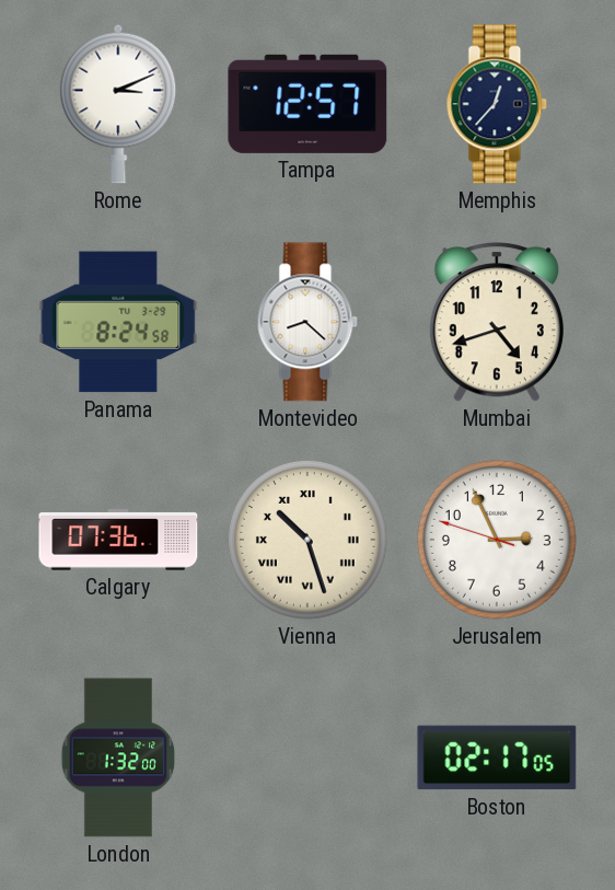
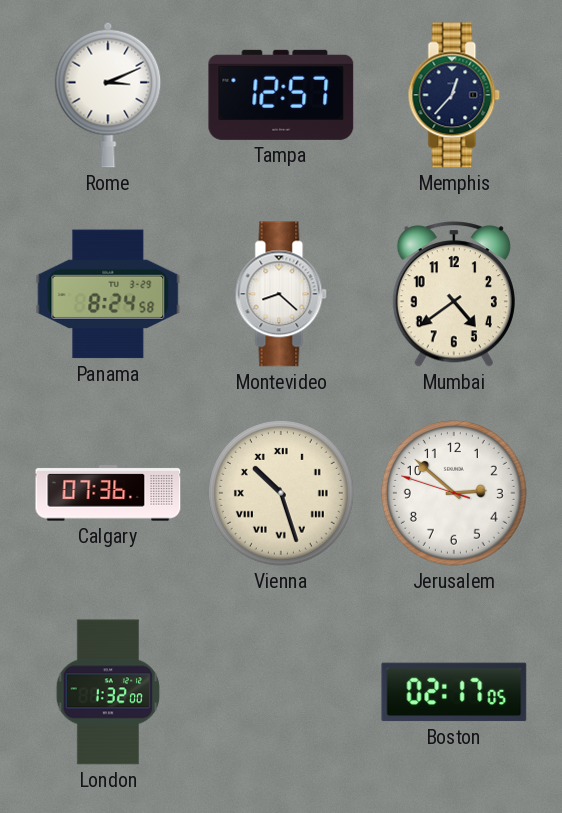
Mumbai: 4:42 -> 4:39
Jerusalem: 2:55 -> 2:51
